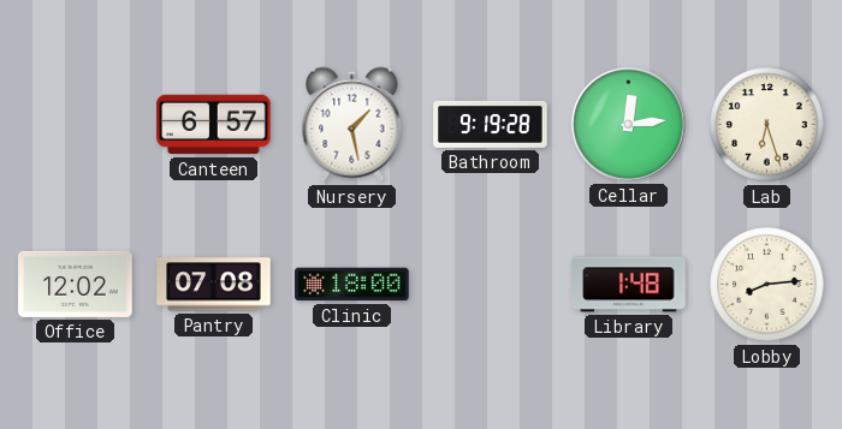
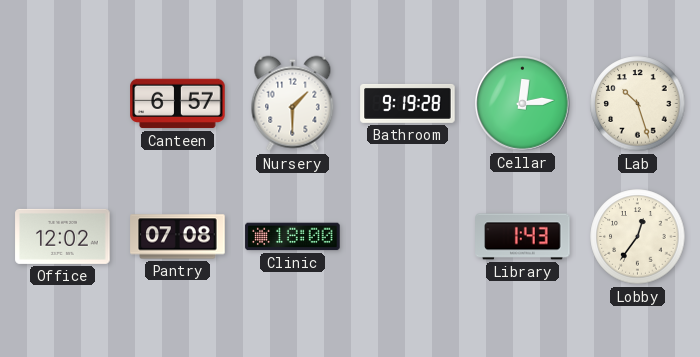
Nursery: 1:28 -> 1:30
Lab: 6:27 -> 10:27
Library: 1:48 -> 1:43
Lobby: 8:14 -> 12:36
